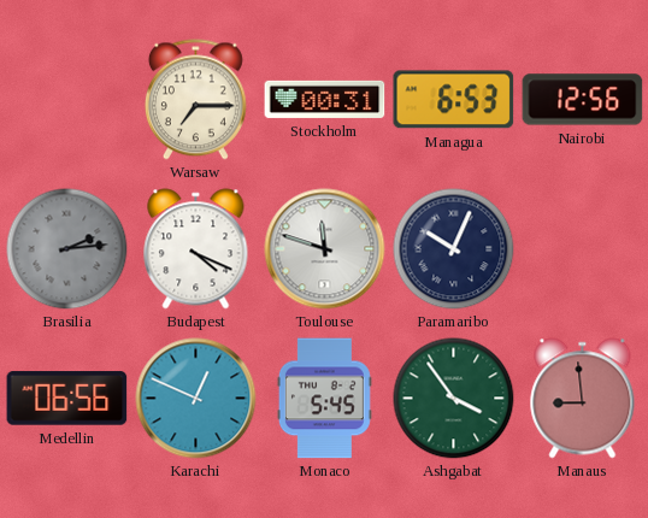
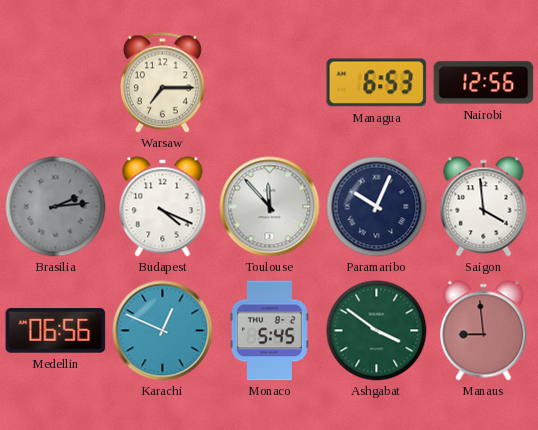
Stockholm: 00:31 -> none
Toulouse: 11:48 -> 11:53
Saigon: none -> 3:59
Ashgabat: 3:54 -> 3:51
